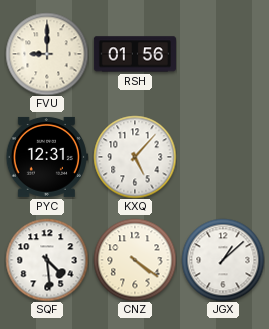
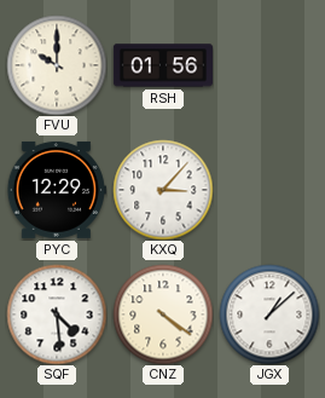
FVU: 9:00 -> 10:00
PYC: 12:31 -> 12:29
KXQ: 5:07 -> 3:07
